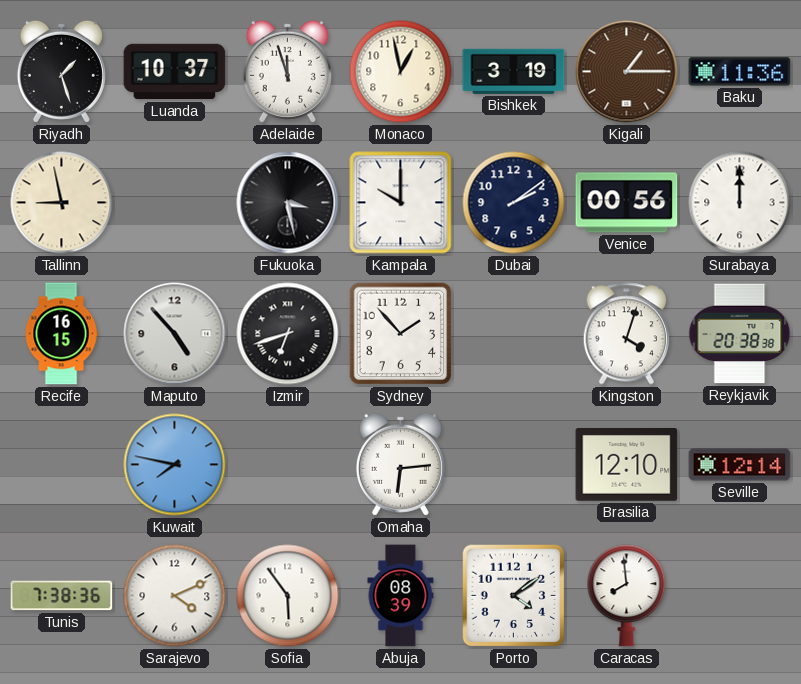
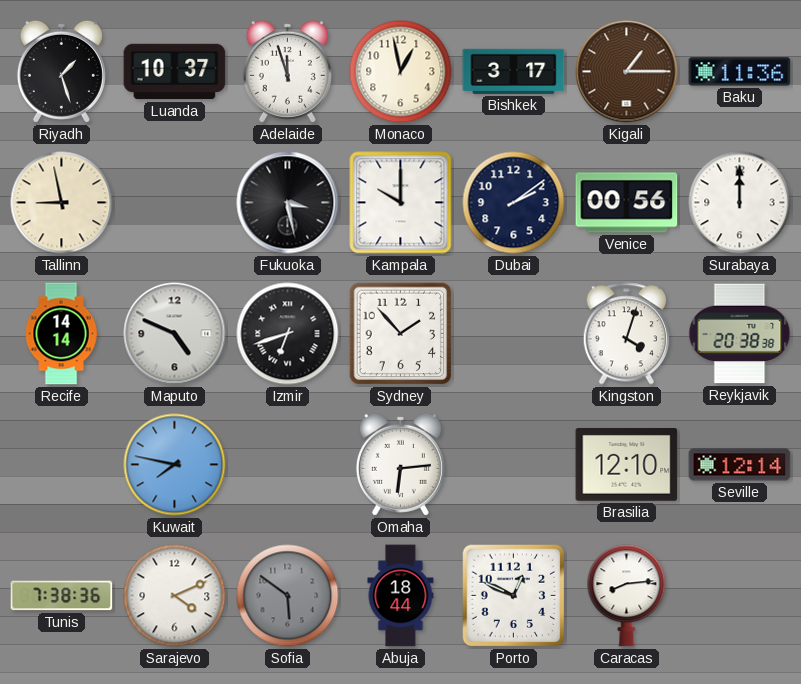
Bishkek: 3:19 -> 3:17
Recife: 16:15 -> 14:14
Maputo: 4:53 -> 4:49
Sofia: 5:54 -> 5:51
Sofia dial: white -> grey
Abuja: 08:39 -> 18:44
Porto: 4:09 -> 12:49
Caracas: 7:59 -> 8:14
